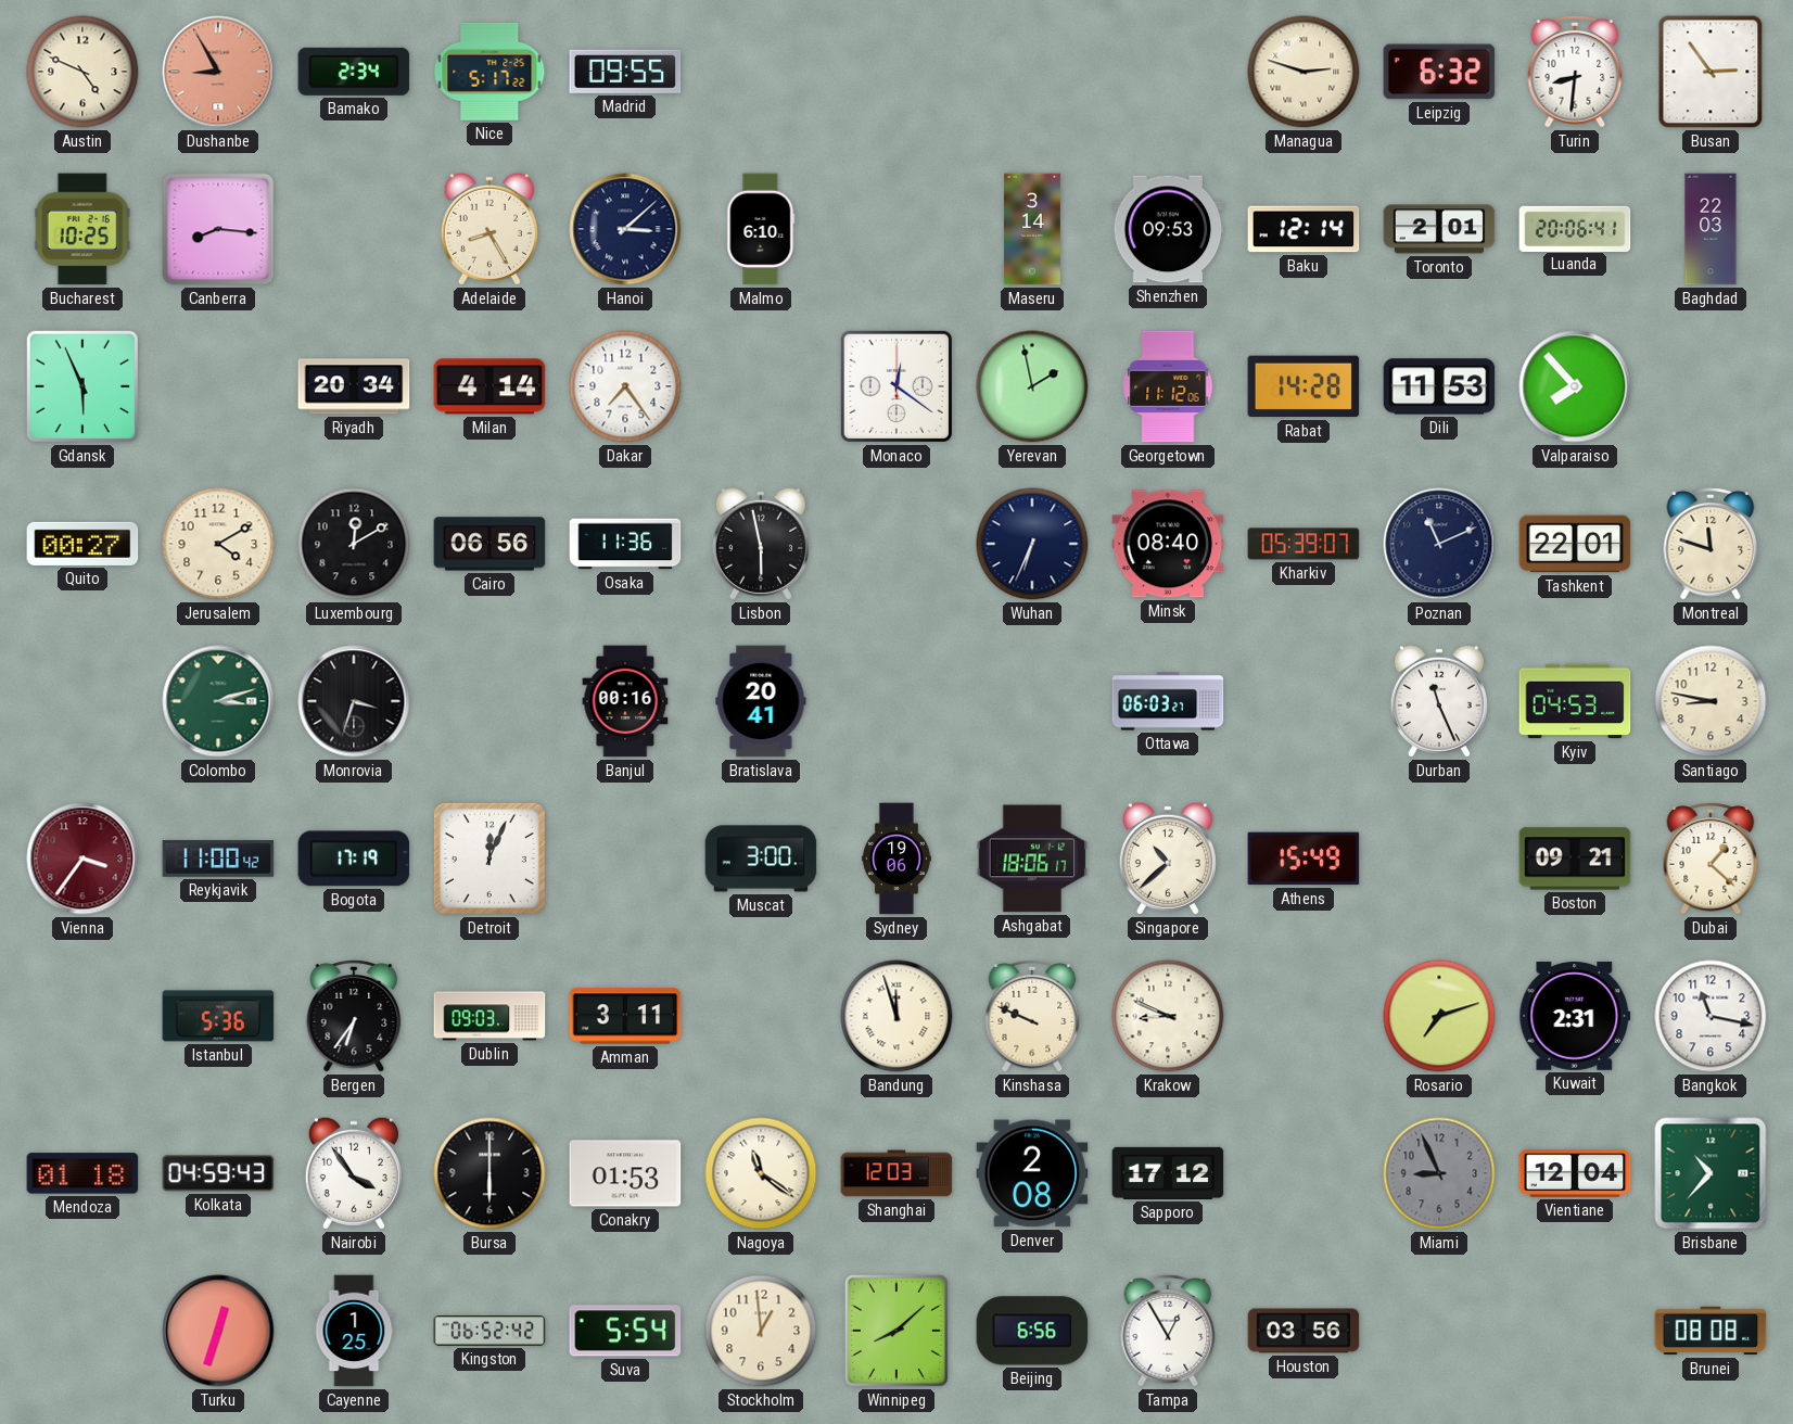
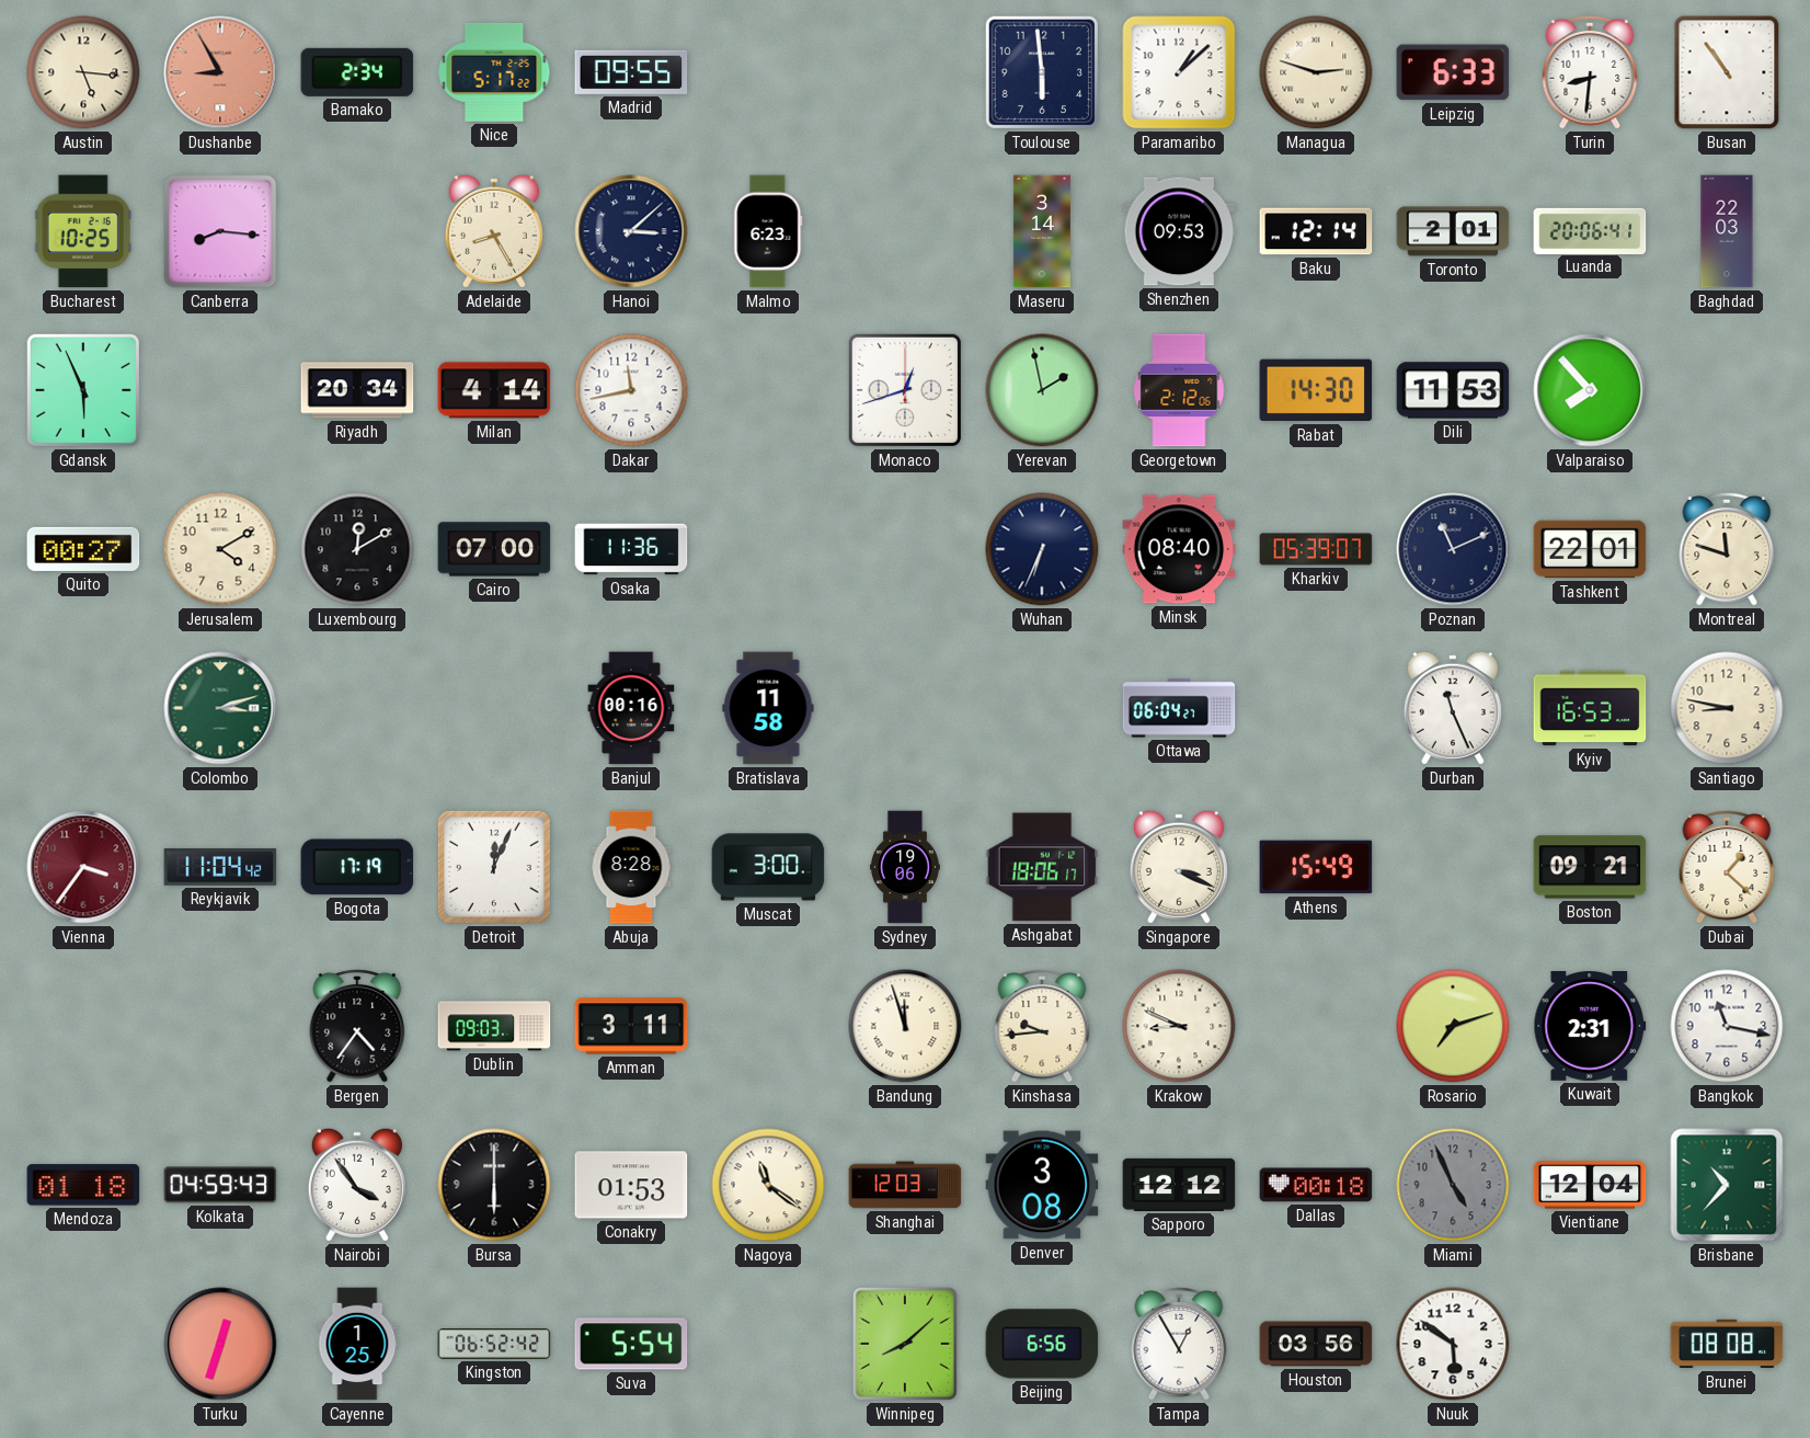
Austin: 4:49 -> 5:16
Toulouse: none -> 5:59
Paramaribo: none -> 1:08
Leipzig: 6:32 -> 6:33
Busan: 2:54 -> 10:54
Malmo: 6:10 -> 6:23
Dakar: 7:24 -> 11:43
Monaco: 12:21 -> 12:42
Georgetown: 11:12 -> 2:12
Rabat: 14:28 -> 14:30
Cairo: 06:56 -> 07:00
Lisbon: 5:58 -> none
Monrovia: 3:33 -> none
Bratislava: 20:41 -> 11:58
Ottawa: 06:03 -> 06:04
Kyiv: 04:53 -> 16:53
Reykjavik: 11:00 -> 11:04
Abuja: none -> 8:28
Singapore: 10:38 -> 3:19
Istanbul: 5:36 -> none
Bergen: 6:36 -> 4:36
Kinshasa: 9:49 -> 9:44
Denver: 2:08 -> 3:08
Sapporo: 17:12 -> 12:12
Dallas: none -> 00:18
Miami: 8:56 -> 4:56
Stockholm: 12:59 -> none
Nuuk: none -> 5:51
